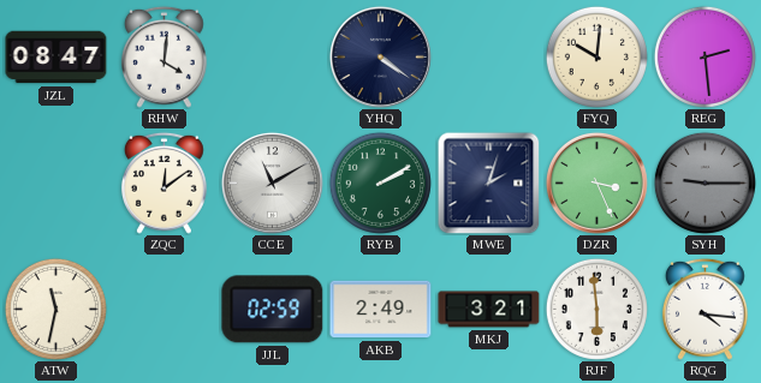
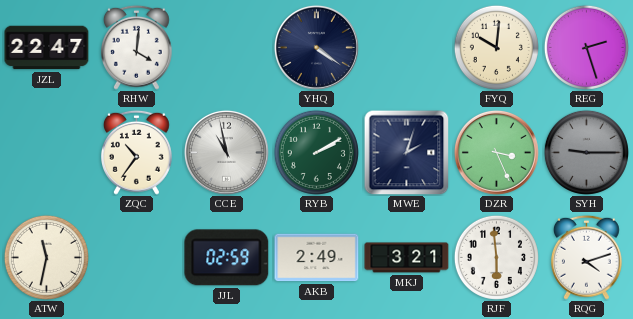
JZL: 08:47 -> 22:47
REG: 2:29 -> 2:27
ZQC: 12:09 -> 10:36
CCE: 11:10 -> 10:58
RQG: 4:16 -> 4:12
